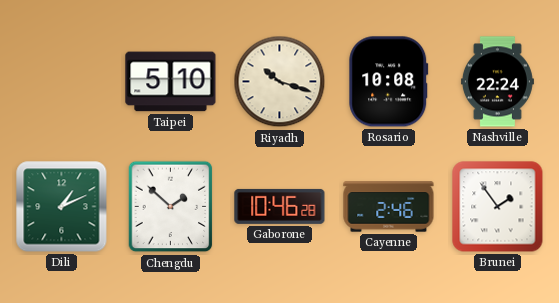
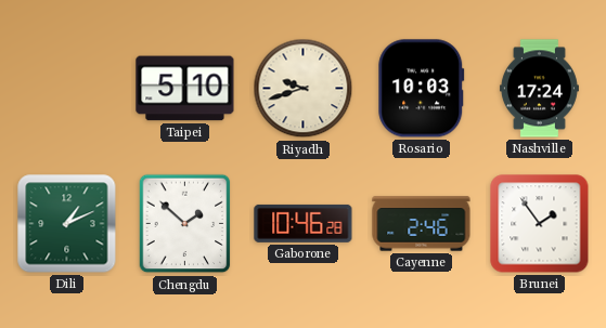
Riyadh: 10:18 -> 9:42
Rosario: 10:08 -> 10:03
Nashville: 22:24 -> 17:24
